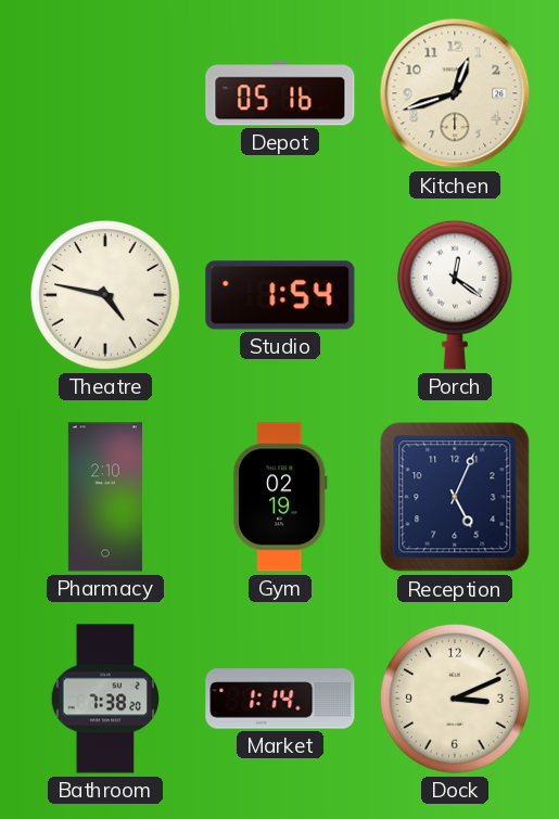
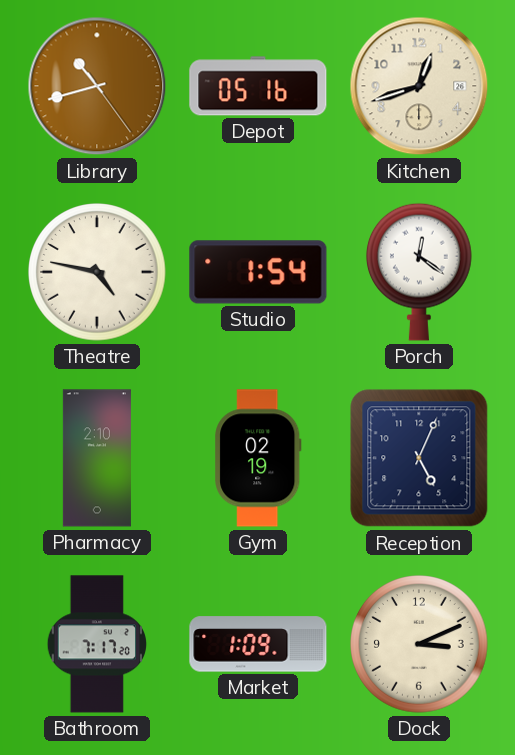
Library: none -> 10:42
Bathroom: 7:38 -> 7:17
Market: 1:14 -> 1:09
